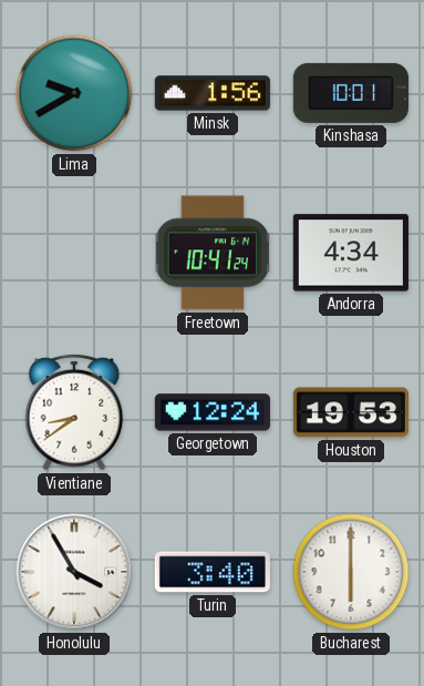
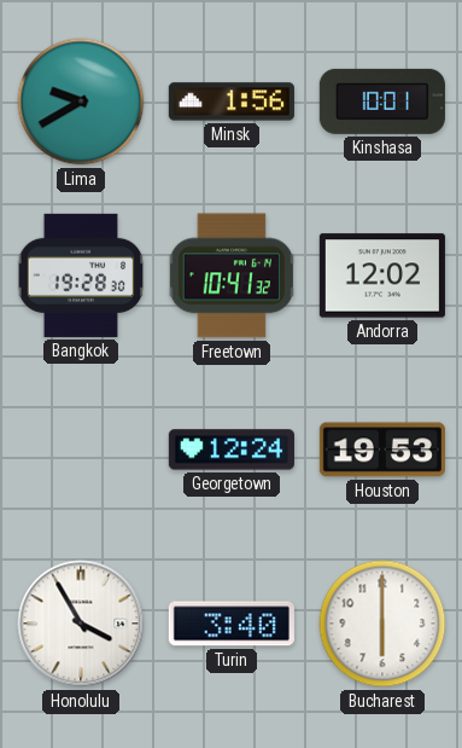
Bangkok: none -> 19:28
Freetown: 10:41:24 -> 10:41:32
Andorra: 4:34 -> 12:02
Vientiane: 8:39 -> none
